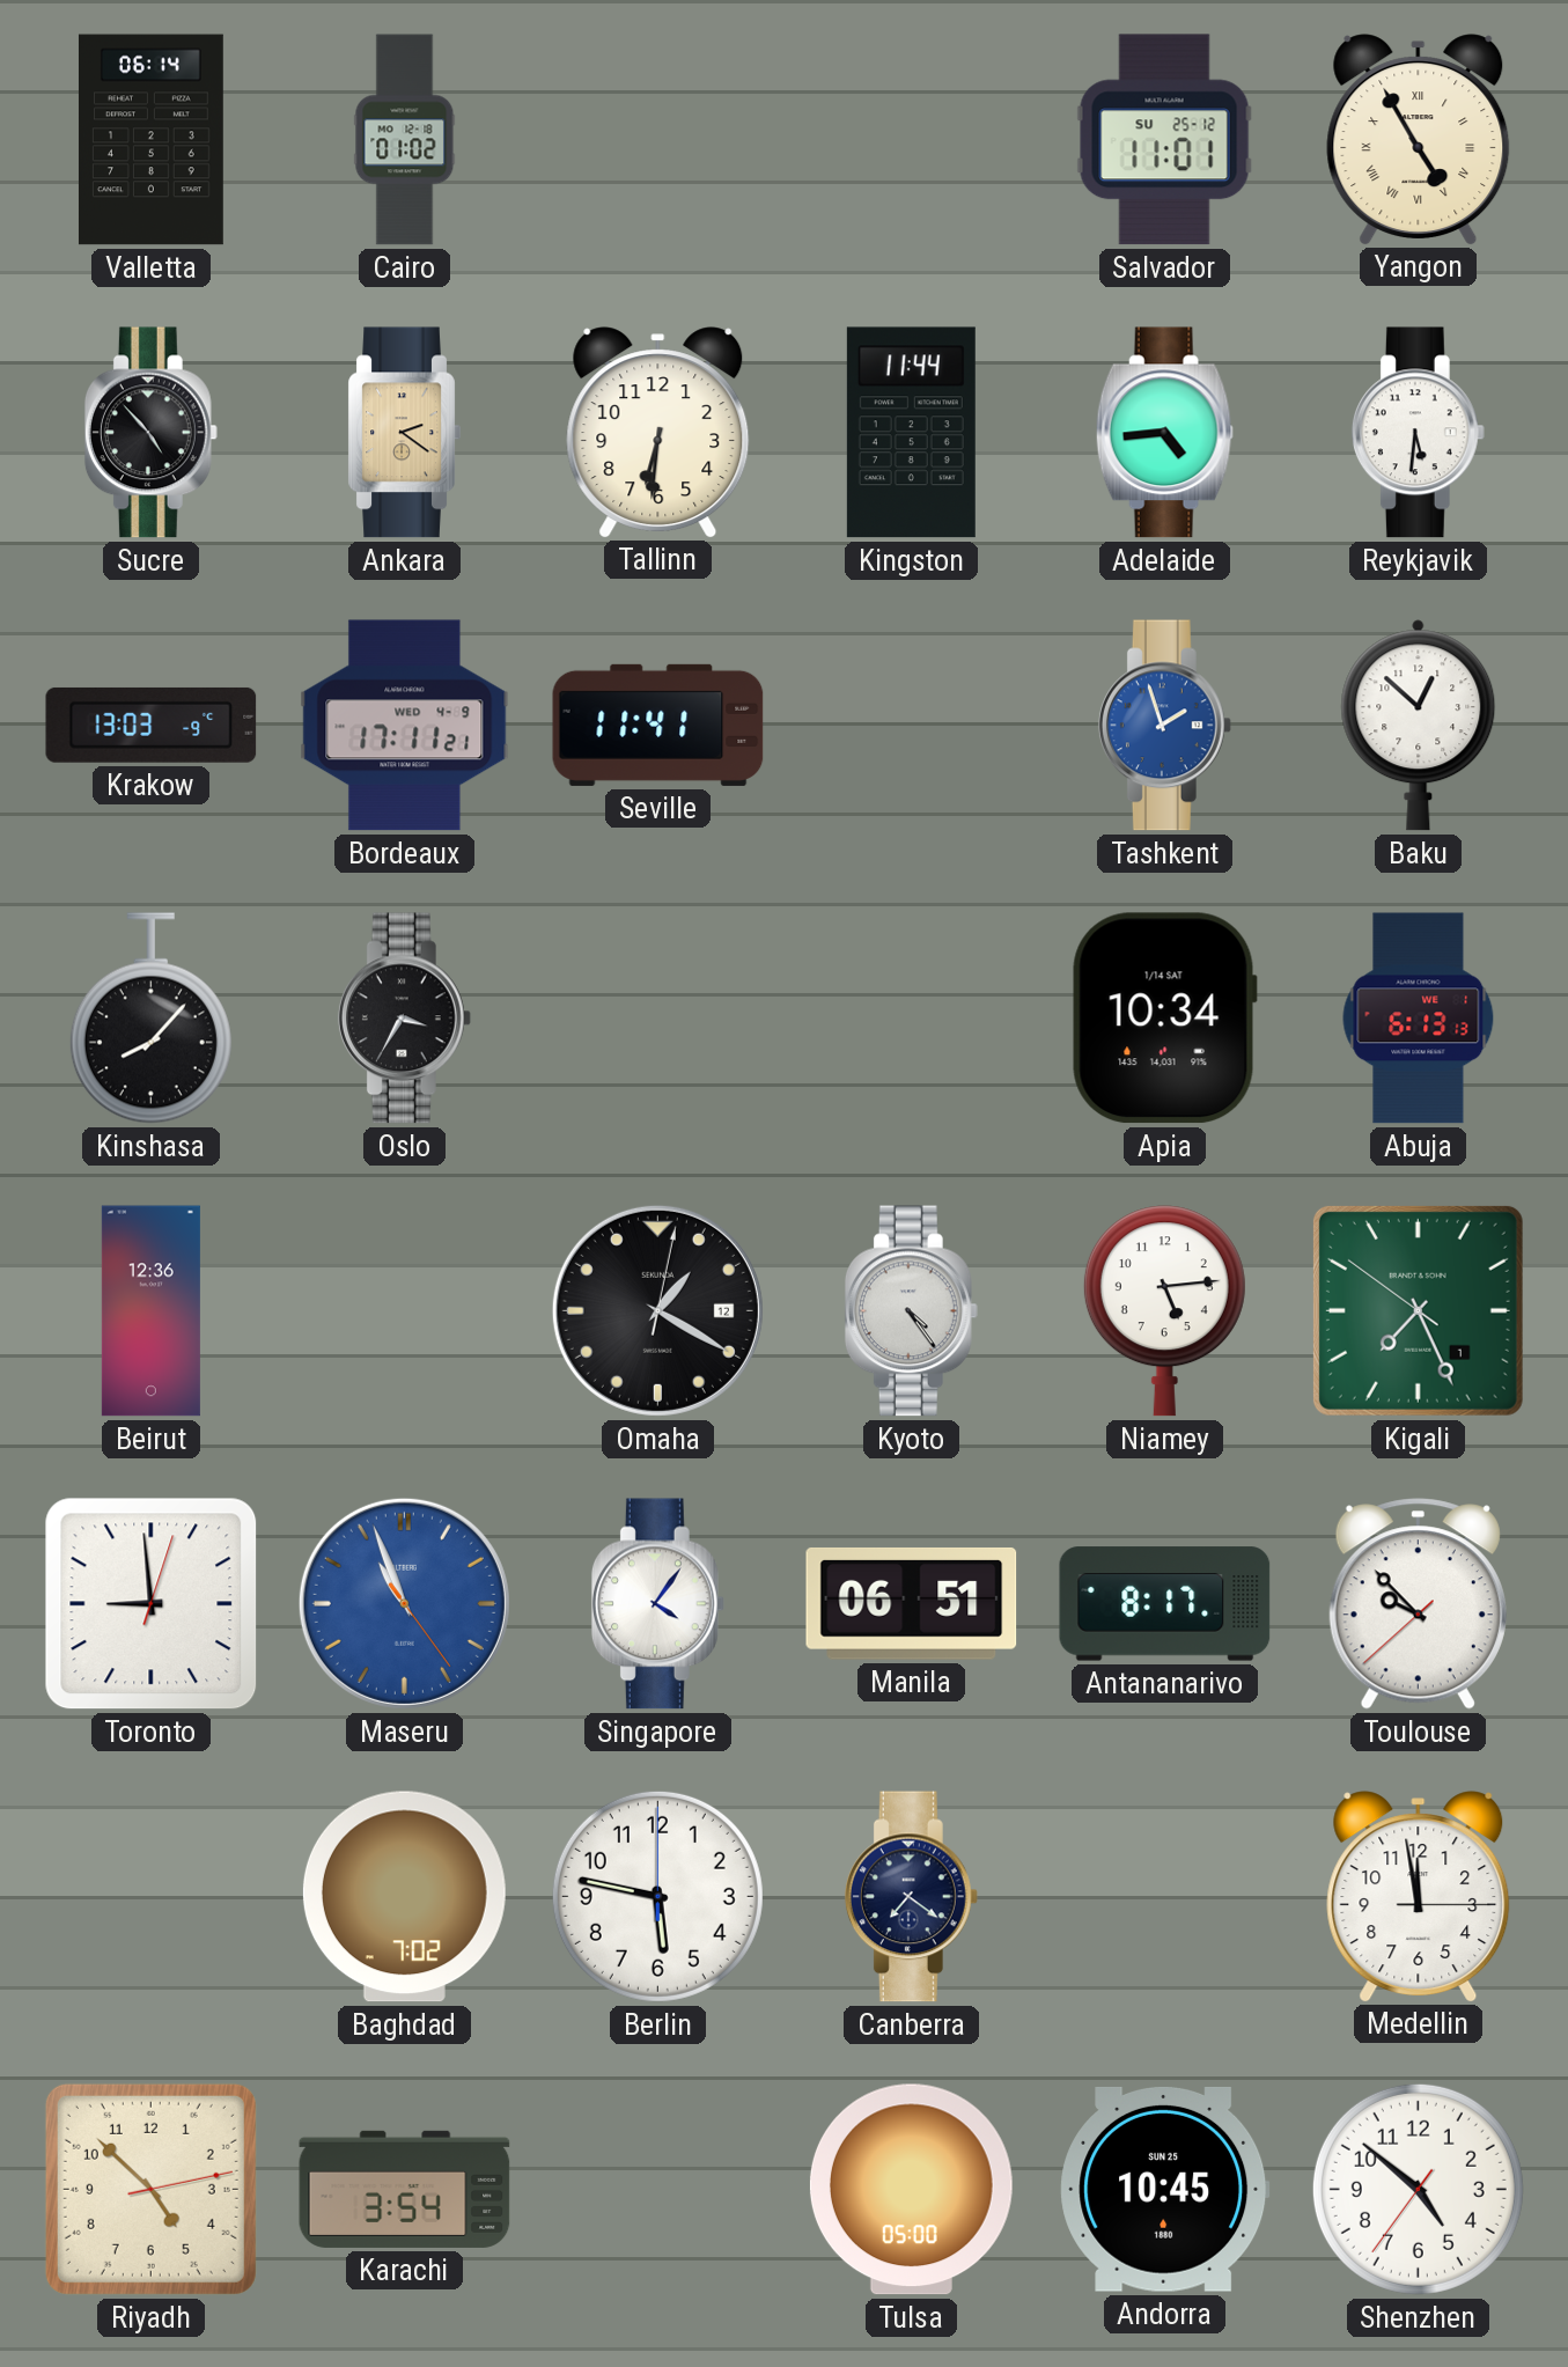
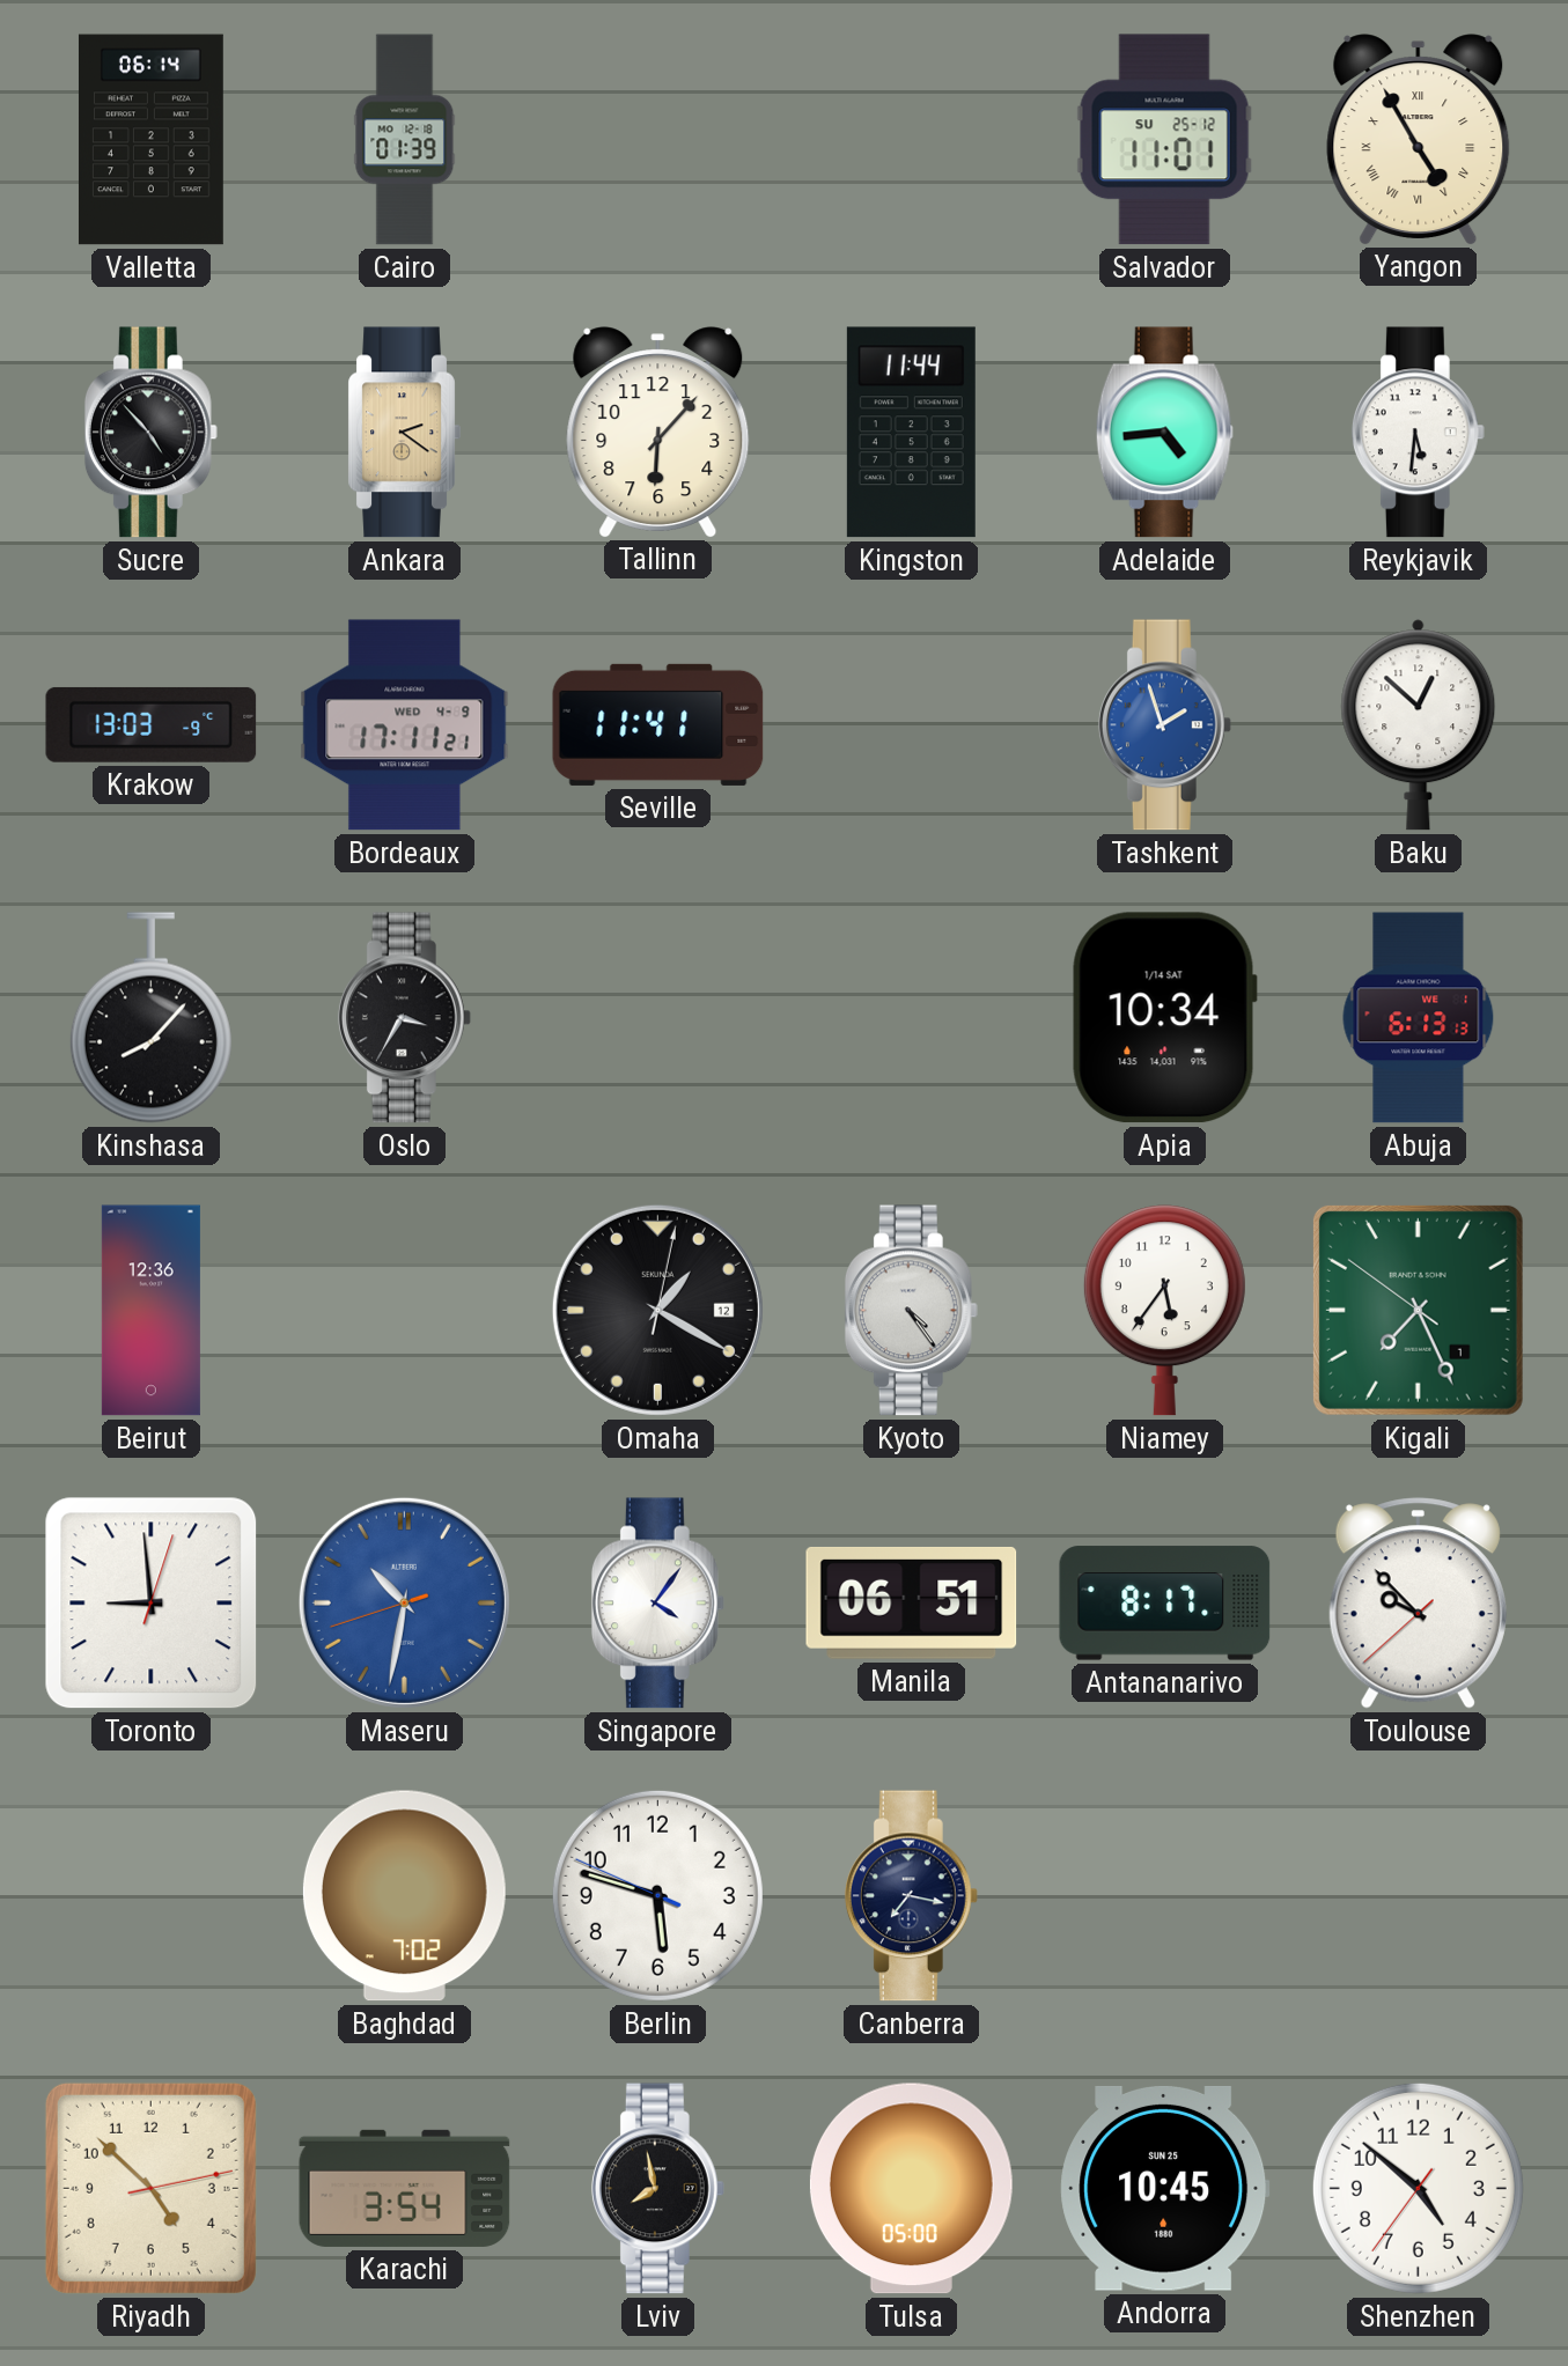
Cairo: 01:02 -> 01:39
Tallinn: 6:31 -> 6:07
Niamey: 5:14 -> 5:36
Maseru: 10:56 -> 10:31
Berlin: 5:47:00 -> 5:47:49
Canberra: 7:21 -> 7:17
Medellin: 11:58 -> none
Lviv: none -> 7:58
